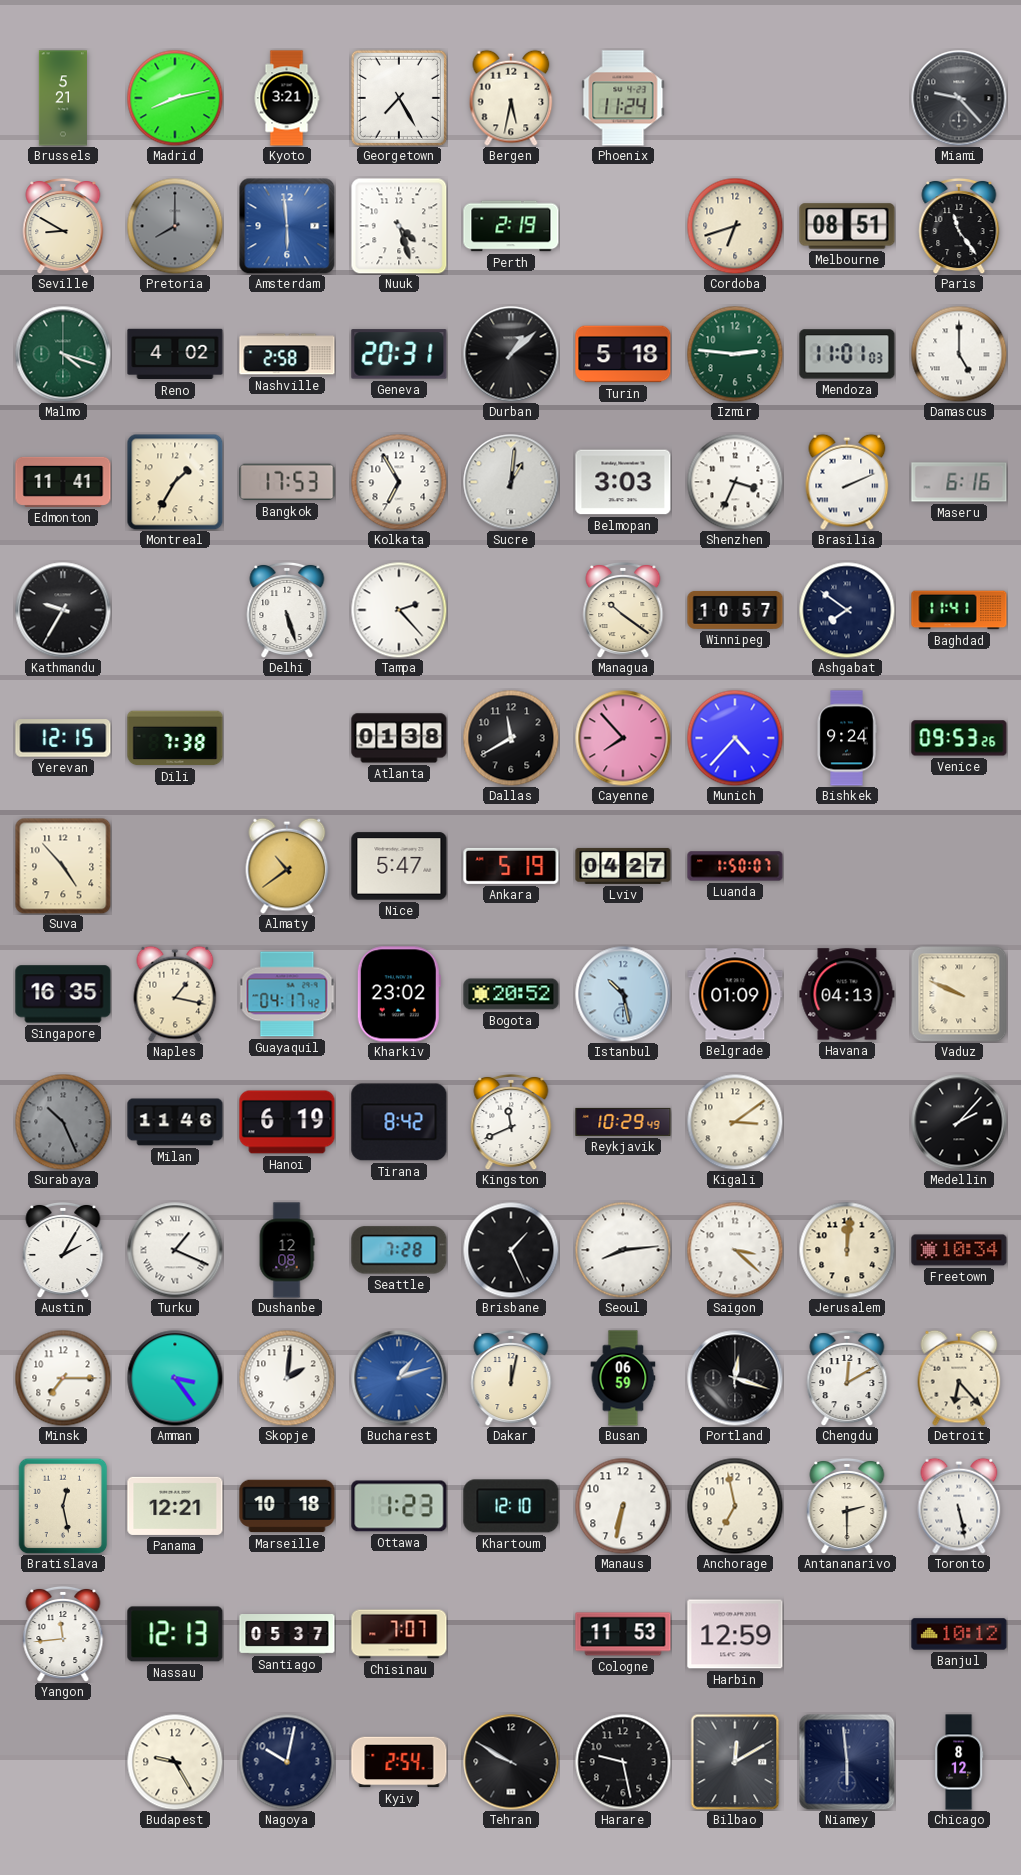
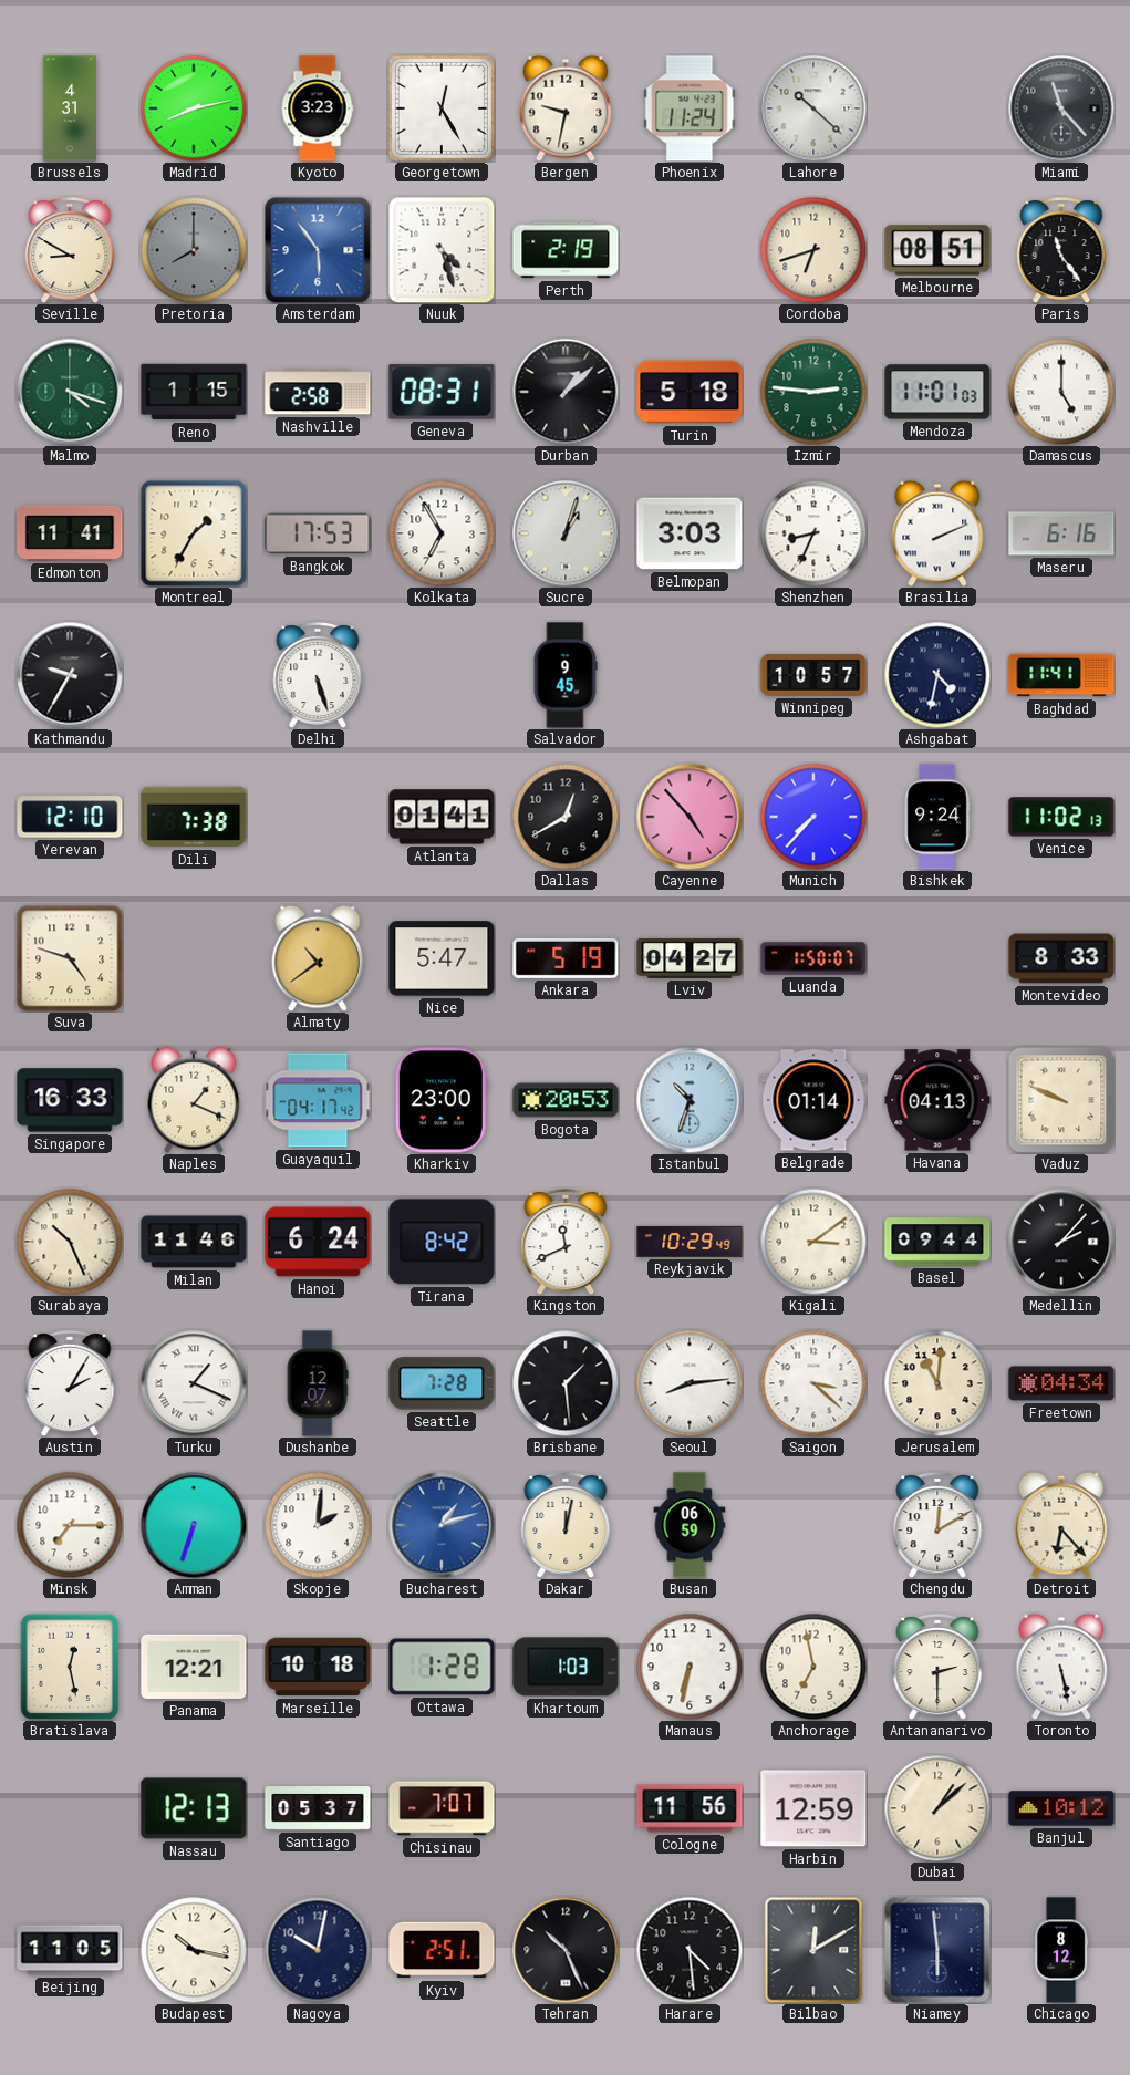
Brussels: 5:21 -> 4:31
Kyoto: 3:21 -> 3:23
Georgetown: 7:25 -> 12:25
Bergen: 5:32 -> 9:32
Lahore: none -> 10:22
Miami: 9:23 -> 11:23
Amsterdam: 5:59 -> 5:54
Reno: 4:02 -> 1:15
Geneva: 20:31 -> 08:31
Sucre: 1:01 -> 1:03
Shenzhen: 3:34 -> 8:34
Tampa: 2:23 -> none
Salvador: none -> 9:45
Managua: 10:21 -> none
Ashgabat: 7:51 -> 4:32
Yerevan: 12:15 -> 12:10
Atlanta: 01:38 -> 01:41
Dallas: 11:40 -> 12:40
Cayenne: 7:53 -> 4:53
Munich: 4:37 -> 7:37
Venice: 09:53 -> 11:02
Suva: 4:53 -> 4:48
Montevideo: none -> 8:33
Singapore: 16:35 -> 16:33
Naples: 1:17 -> 1:19
Kharkiv: 23:02 -> 23:00
Bogota: 20:52 -> 20:53
Istanbul: 10:28 -> 10:33
Belgrade: 01:09 -> 01:14
Surabaya dial: grey -> cream
Hanoi: 6:19 -> 6:24
Basel: none -> 09:44
Dushanbe: 12:08 -> 12:07
Brisbane: 1:26 -> 1:29
Jerusalem: 12:01 -> 11:01
Freetown: 10:34 -> 04:34
Amman: 3:24 -> 6:33
Portland: 12:18 -> none
Ottawa: 1:23 -> 1:28
Khartoum: 12:10 -> 1:03
Yangon: 11:44 -> none
Cologne: 11:53 -> 11:56
Dubai: none -> 1:08
Beijing: none -> 11:05
Budapest: 9:25 -> 10:17
Kyiv: 2:54 -> 2:51
Tehran: 9:50 -> 10:26
Harare: 9:28 -> 4:29
